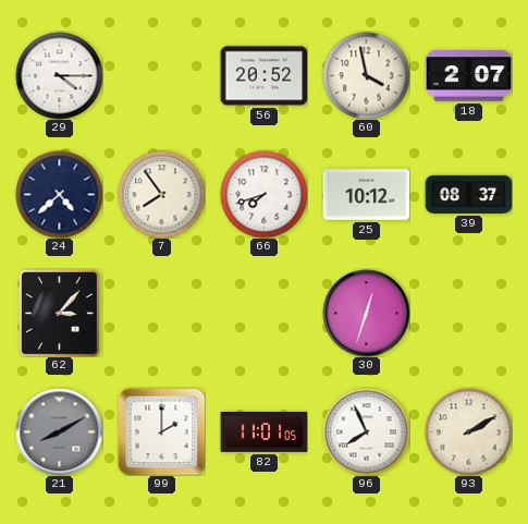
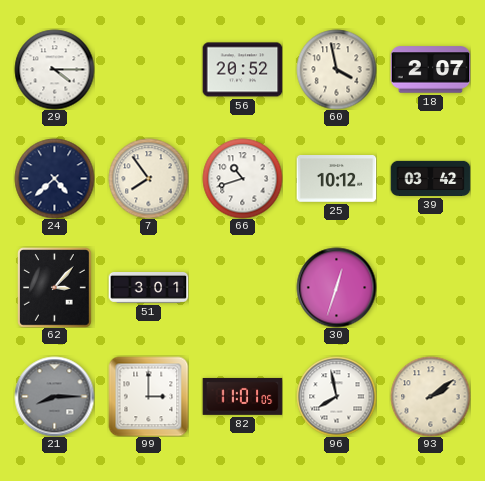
66: 7:42 -> 10:42
39: 08:37 -> 03:42
51: none -> 3:01
21: 8:10 -> 8:15
99: 2:00 -> 3:00
96: 7:56 -> 7:58
93: 2:10 -> 2:09
